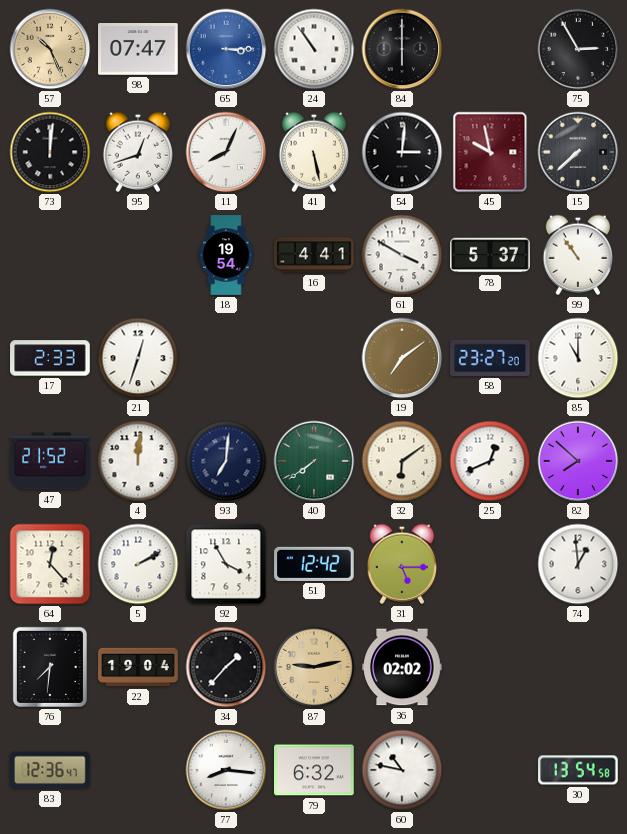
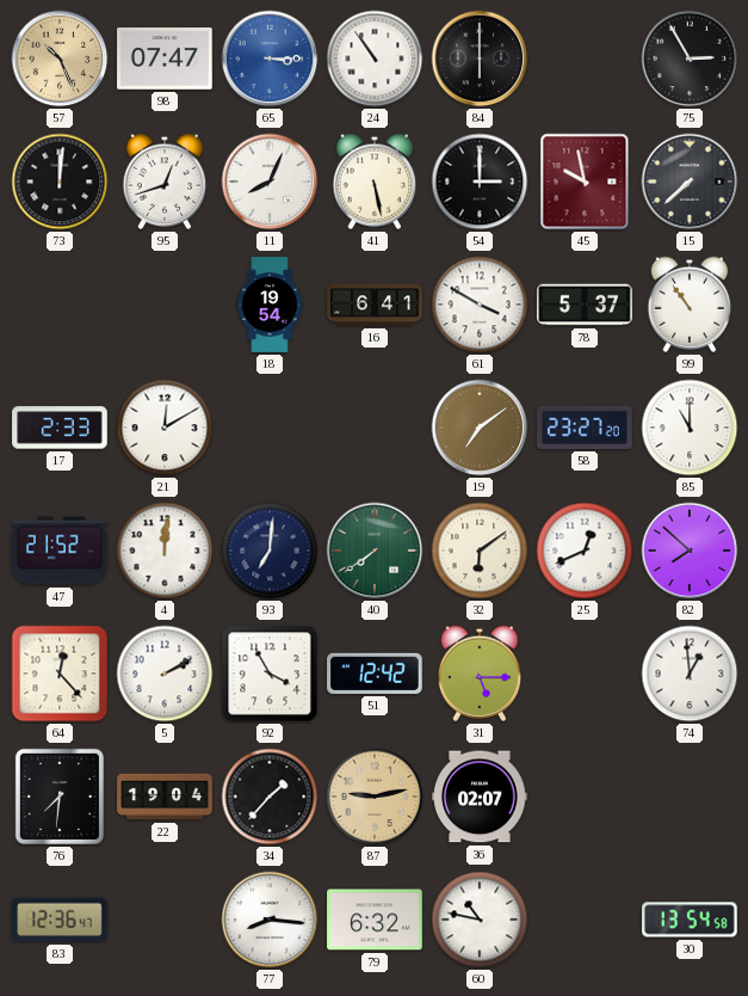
54: 3:01 -> 3:00
16: 4:41 -> 6:41
21: 12:33 -> 12:10
36: 02:02 -> 02:07
